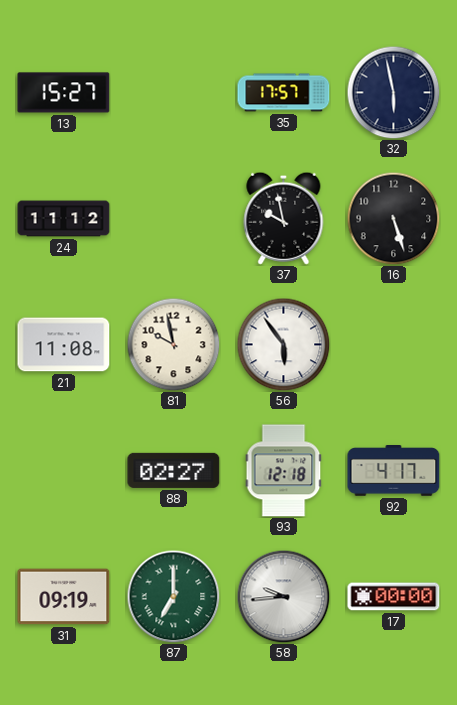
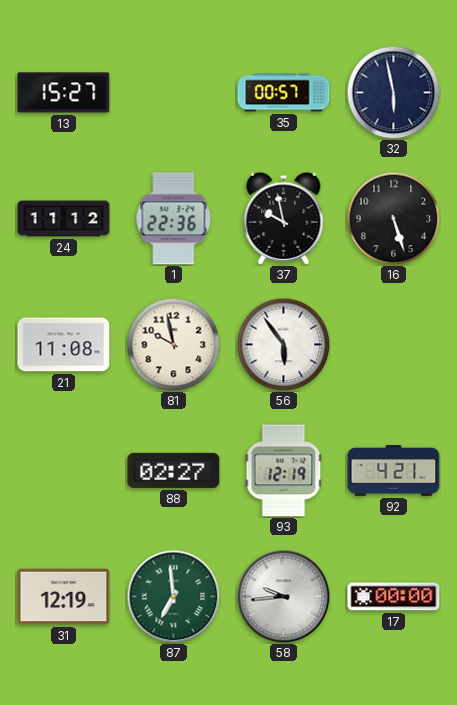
35: 17:57 -> 00:57
1: none -> 22:36
93: 12:18 -> 12:19
92: 4:17 -> 4:21
31: 09:19 -> 12:19
87: 7:00 -> 6:59
